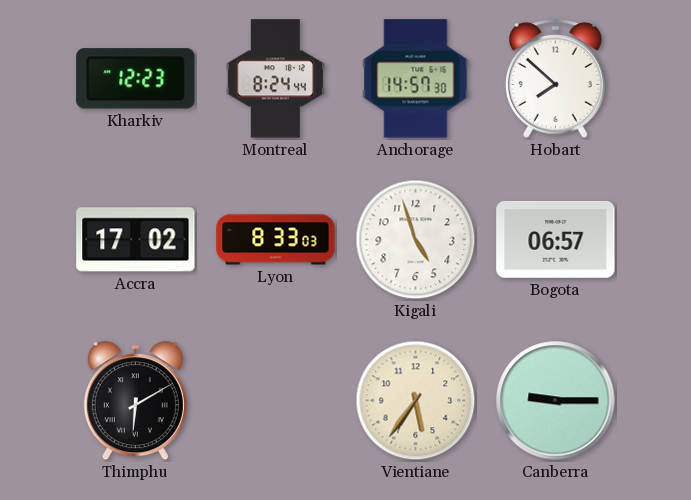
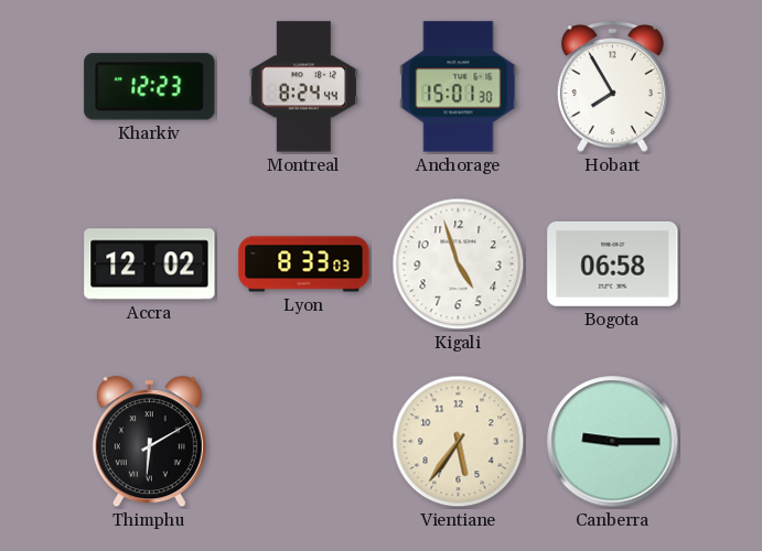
Anchorage: 14:57 -> 15:01
Hobart: 7:52 -> 7:55
Accra: 17:02 -> 12:02
Bogota: 06:57 -> 06:58
